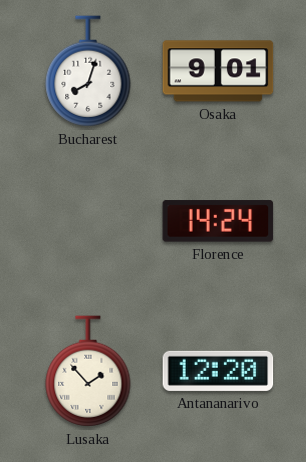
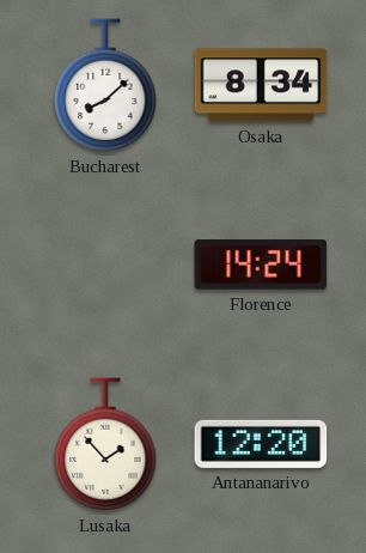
Bucharest: 8:03 -> 8:08
Osaka: 9:01 -> 8:34
